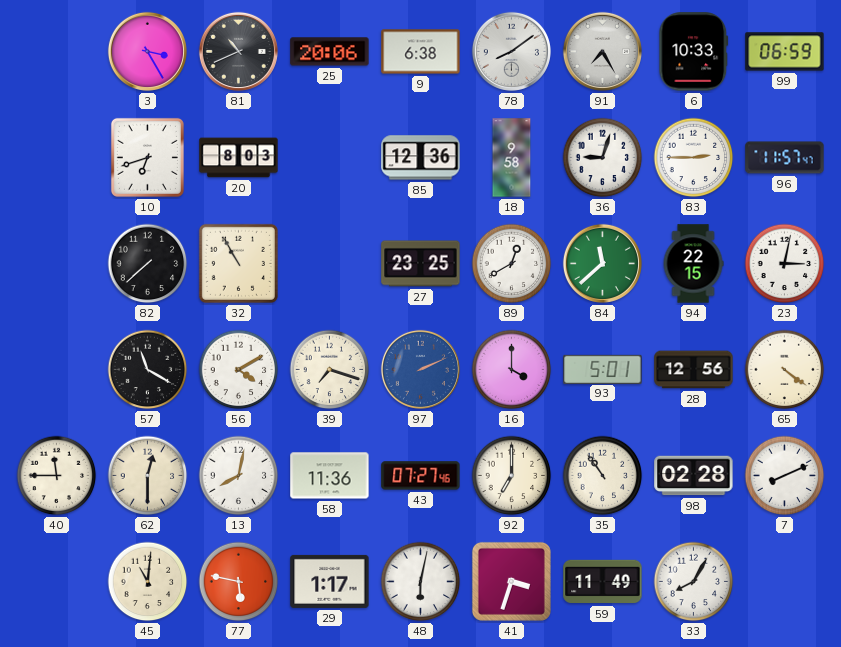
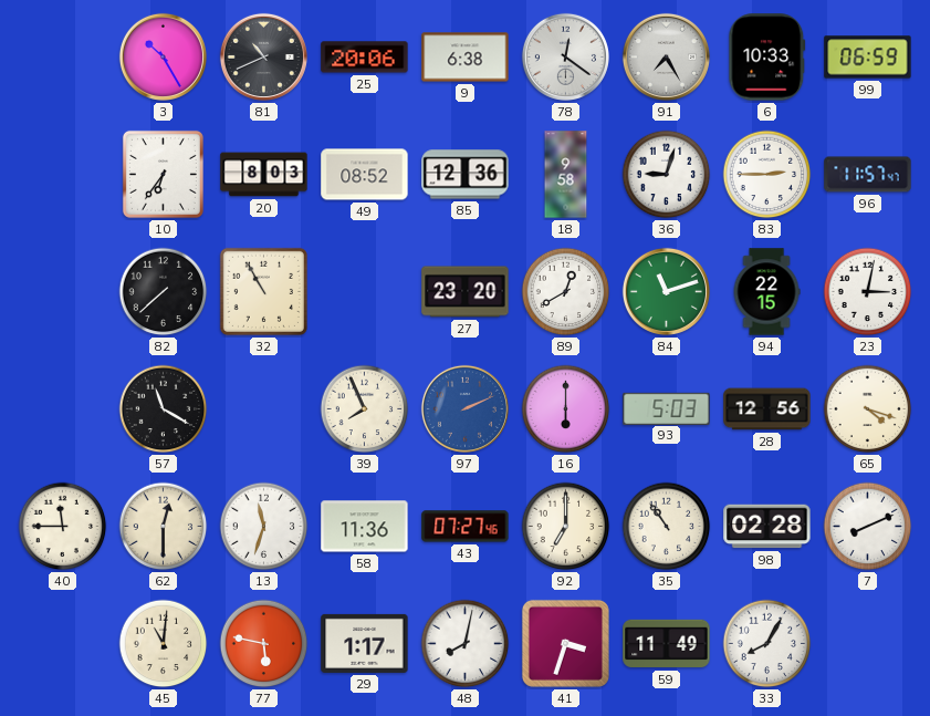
3: 3:25 -> 10:25
78: 8:09 -> 12:21
10: 6:42 -> 6:36
49: none -> 08:52
27: 23:25 -> 23:20
84: 11:38 -> 11:12
56: 4:10 -> none
39: 7:18 -> 7:56
16: 4:00 -> 6:00
93: 5:01 -> 5:03
65: 4:21 -> 4:18
13: 8:02 -> 11:33
48: 6:02 -> 8:02
